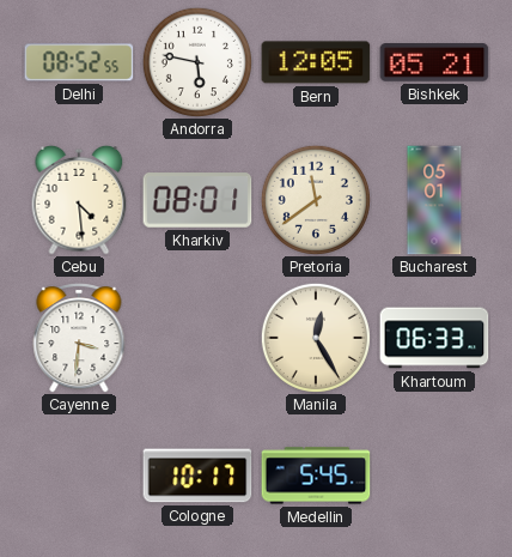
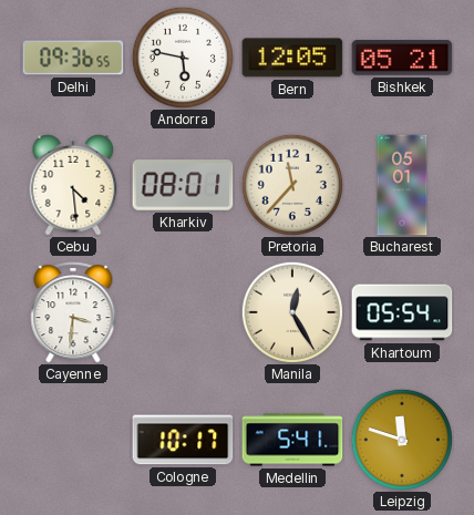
Delhi: 08:52 -> 09:36
Pretoria: 11:39 -> 11:37
Khartoum: 06:33 -> 05:54
Medellin: 5:45 -> 5:41
Leipzig: none -> 11:48
